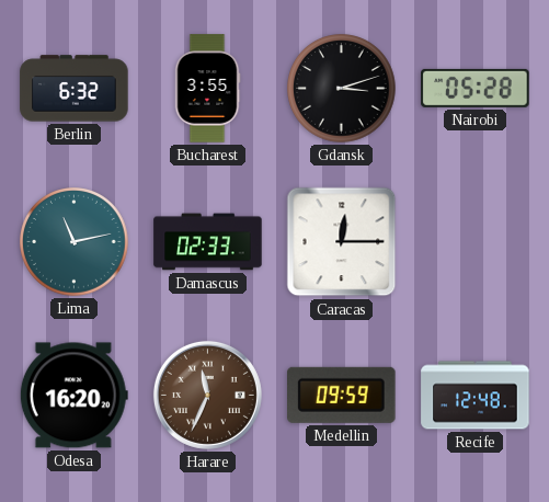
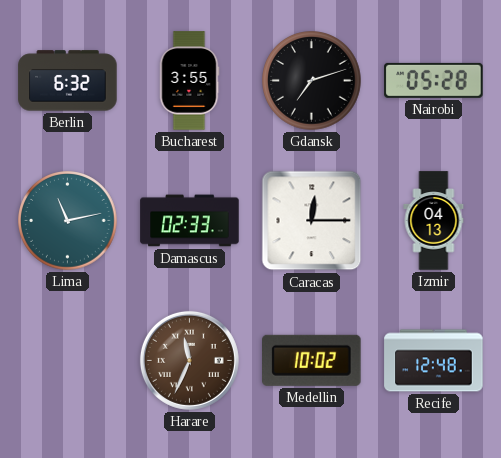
Gdansk: 3:12 -> 7:12
Izmir: none -> 04:13
Odesa: 16:20 -> none
Medellin: 09:59 -> 10:02
